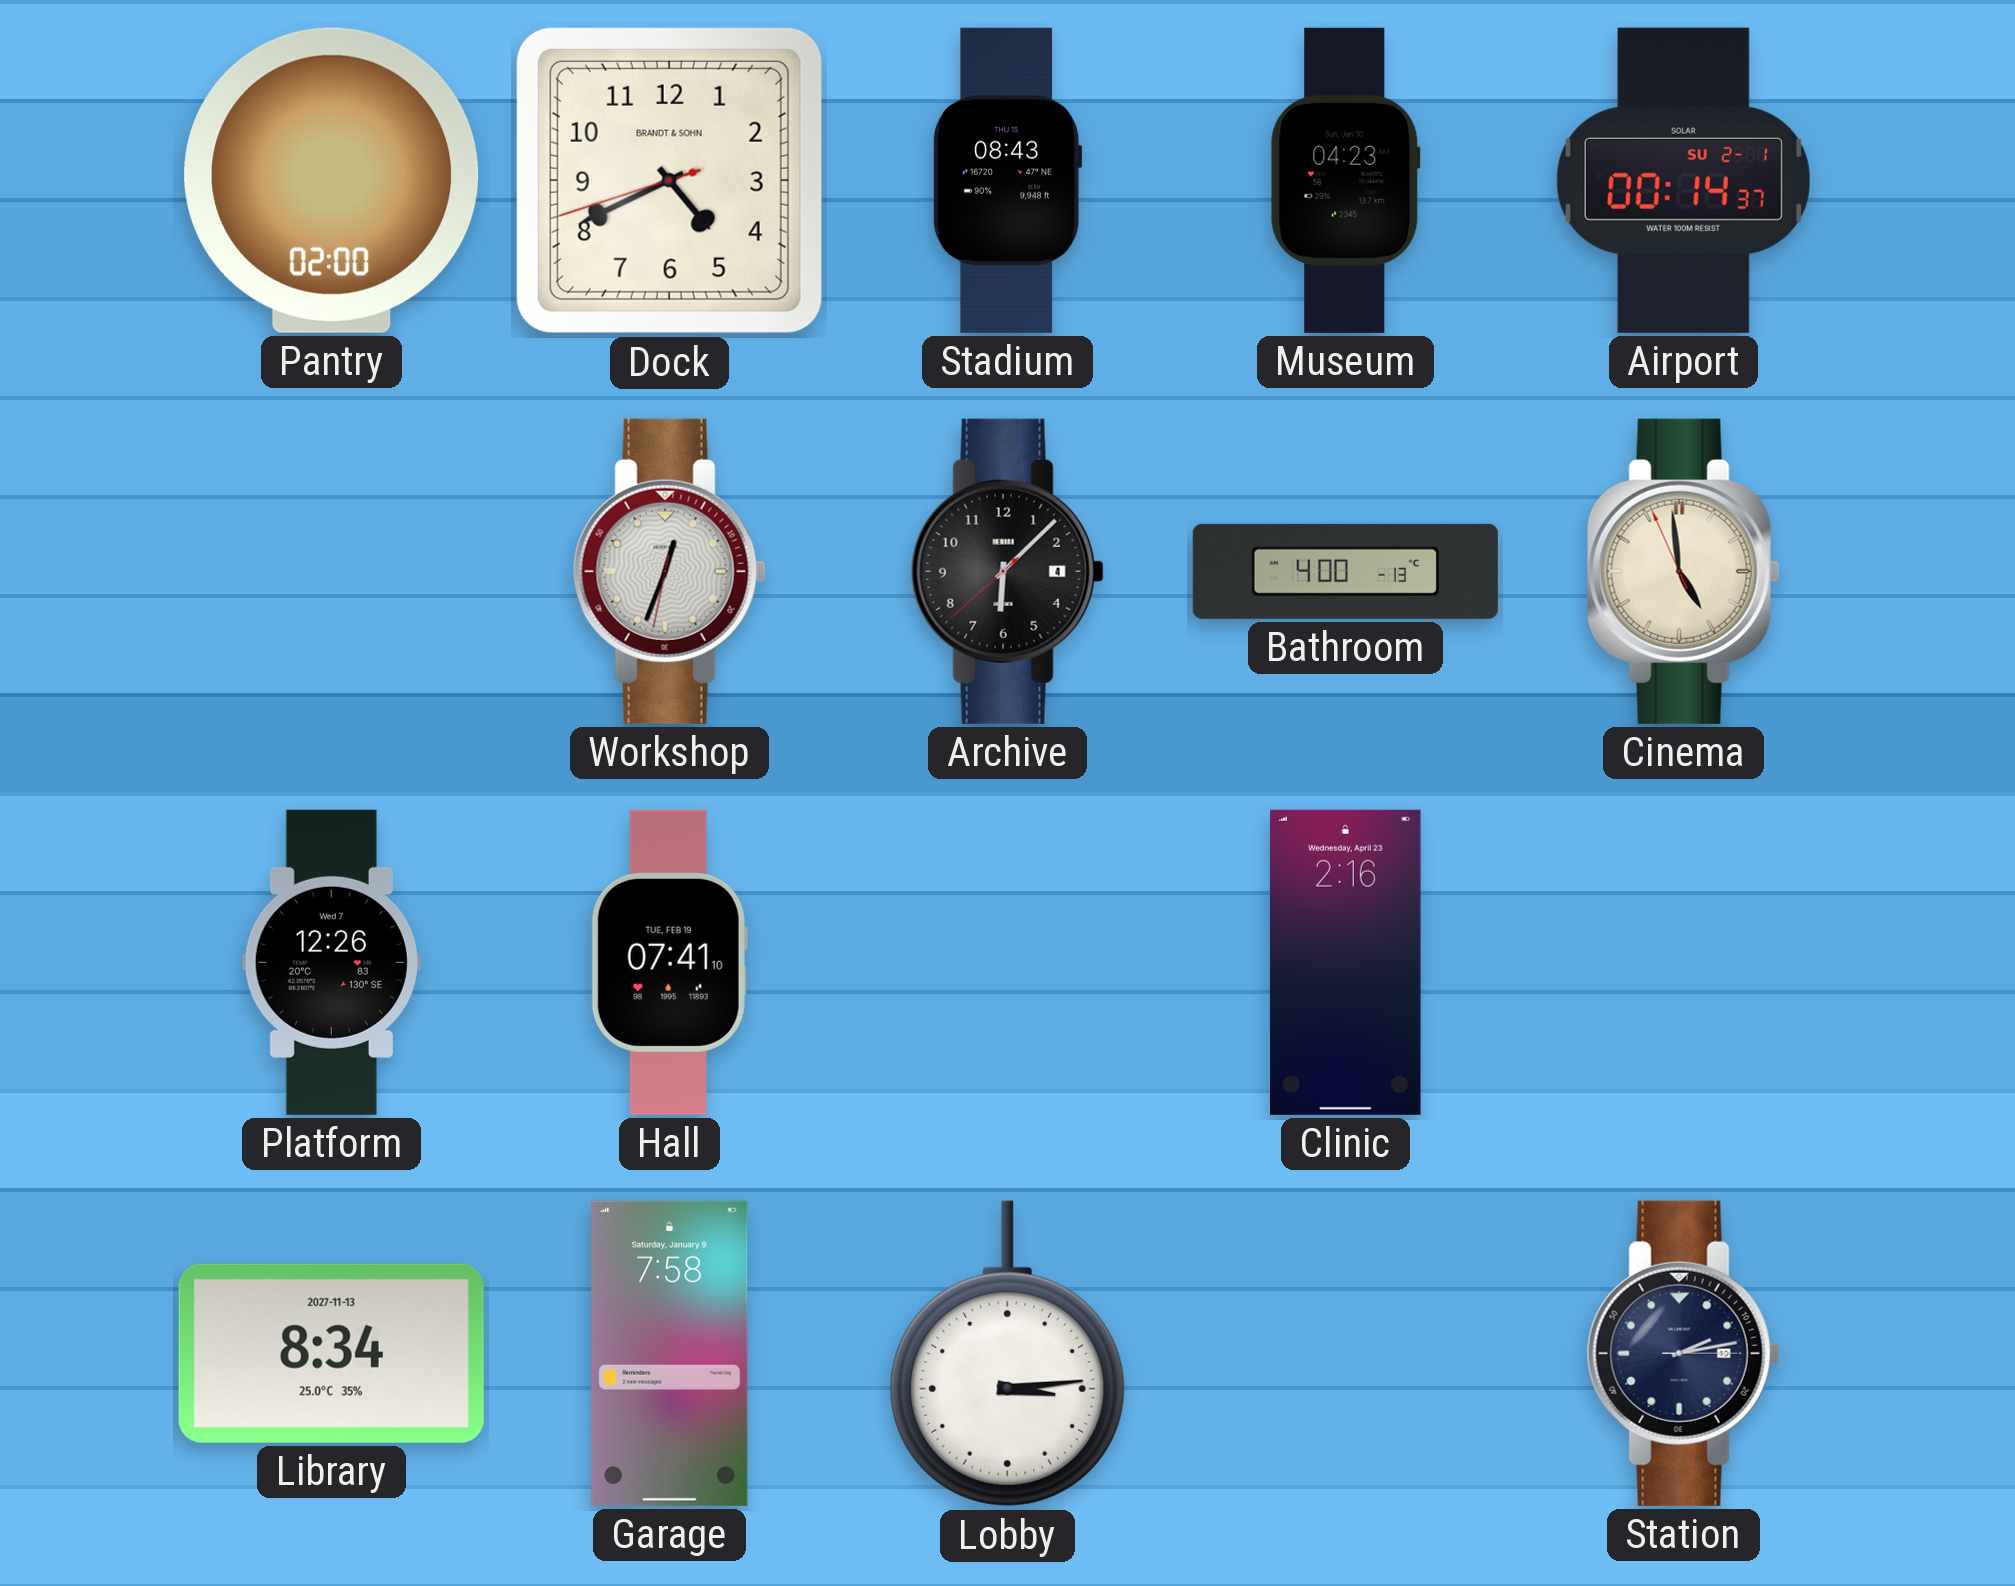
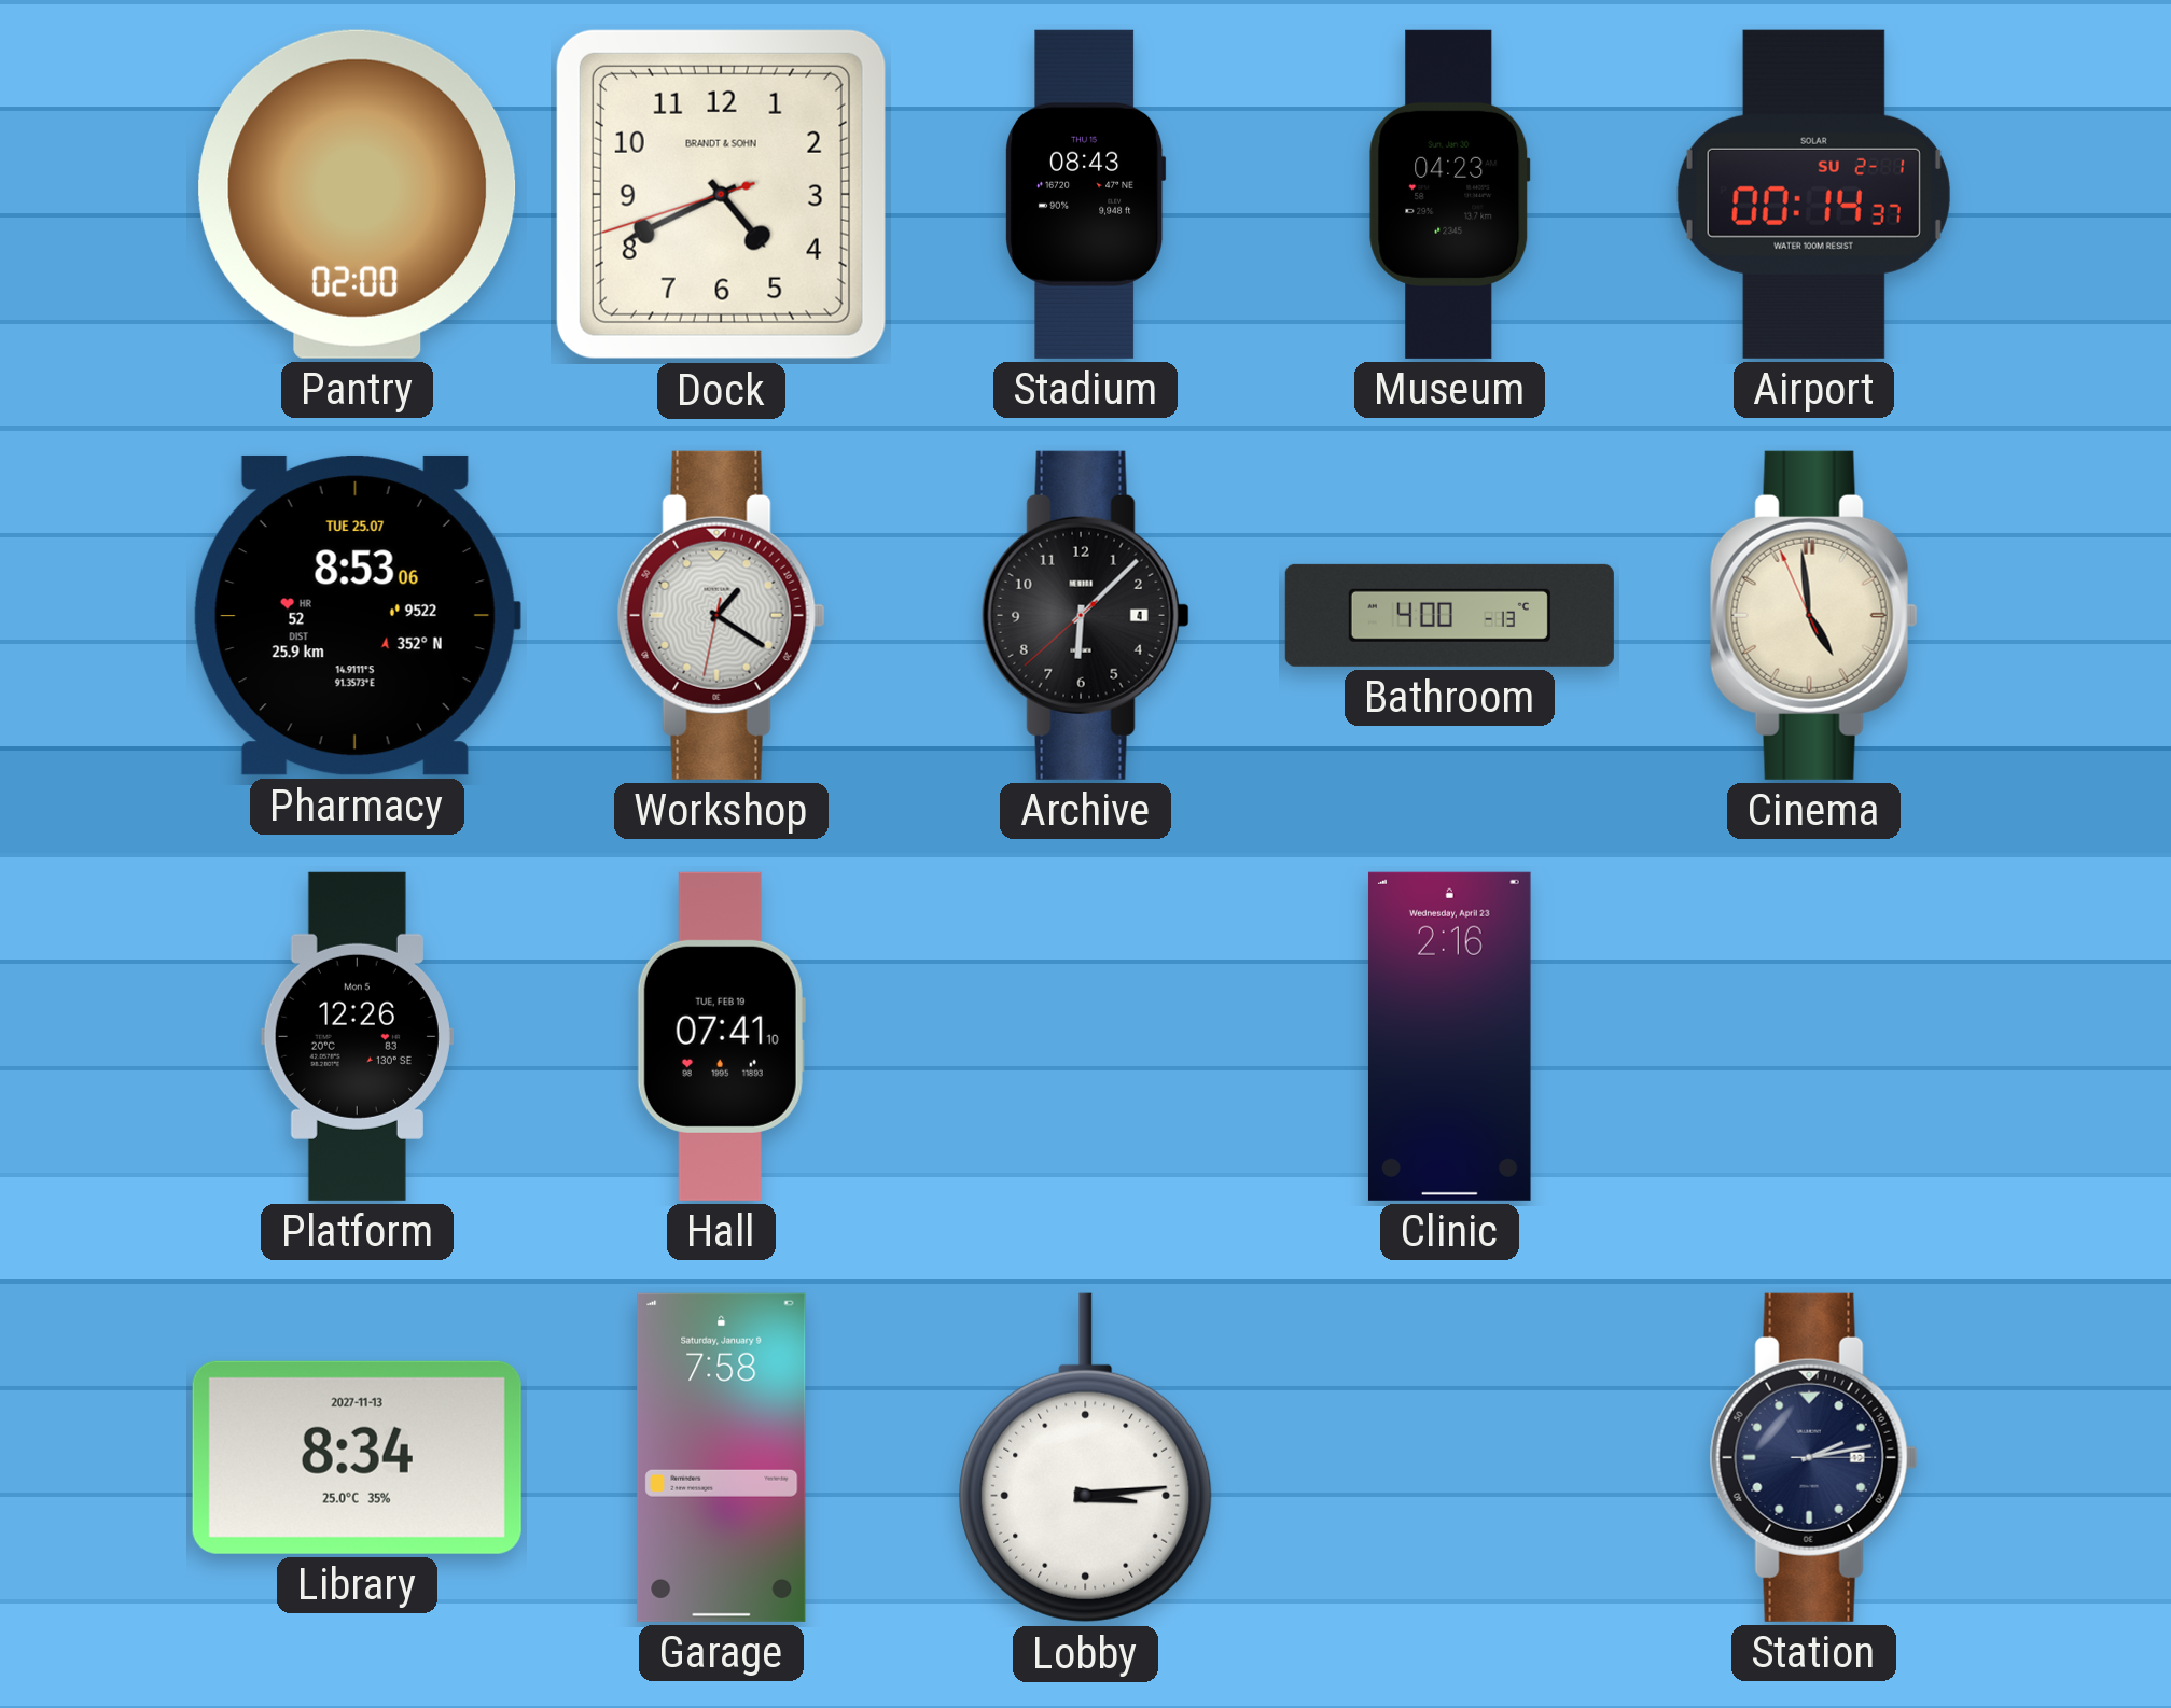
Pharmacy: none -> 8:53
Workshop: 12:33 -> 1:20
Platform date: Wed 7 -> Mon 5
